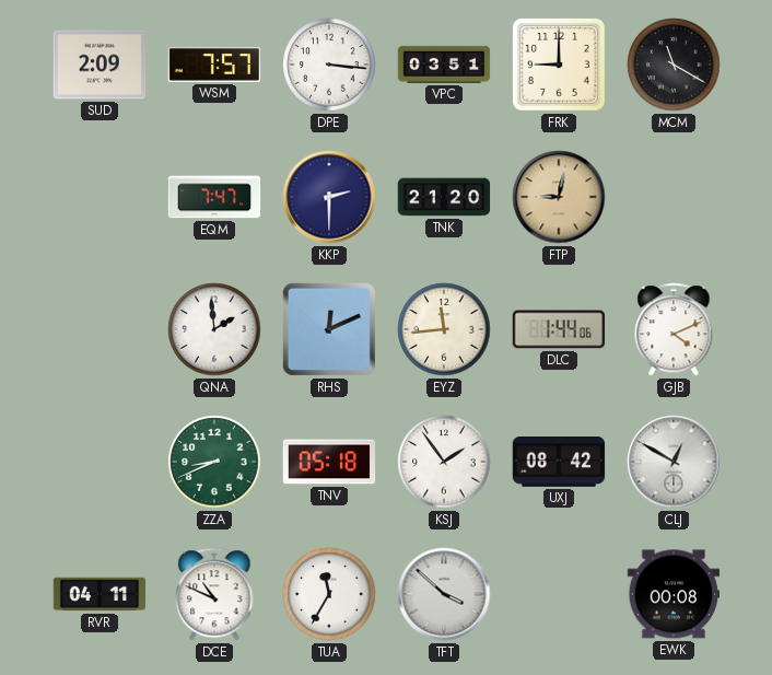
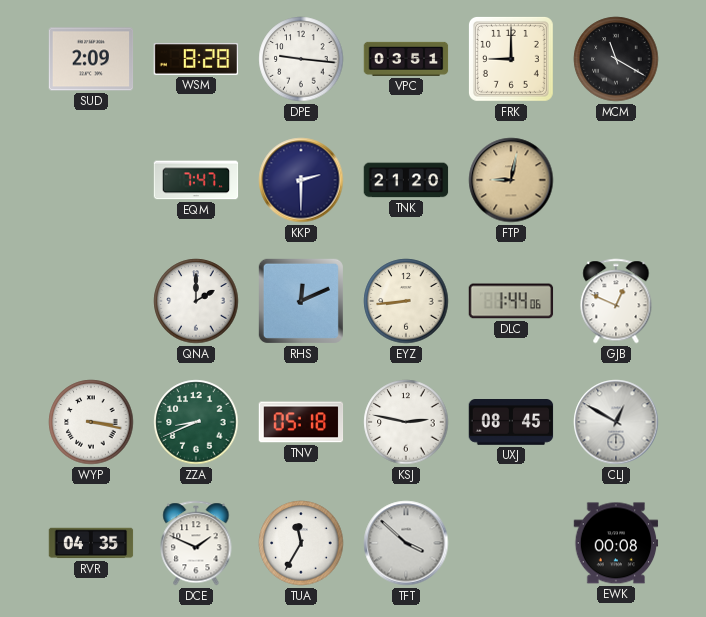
WSM: 7:57 -> 8:28
DPE: 3:16 -> 9:16
QNA: 1:59 -> 2:00
EYZ: 11:44 -> 8:44
GJB: 4:11 -> 12:49
WYP: none -> 3:17
KSJ: 1:54 -> 2:47
UXJ: 08:42 -> 08:45
RVR: 04:11 -> 04:35
DCE: 10:49 -> 1:49
